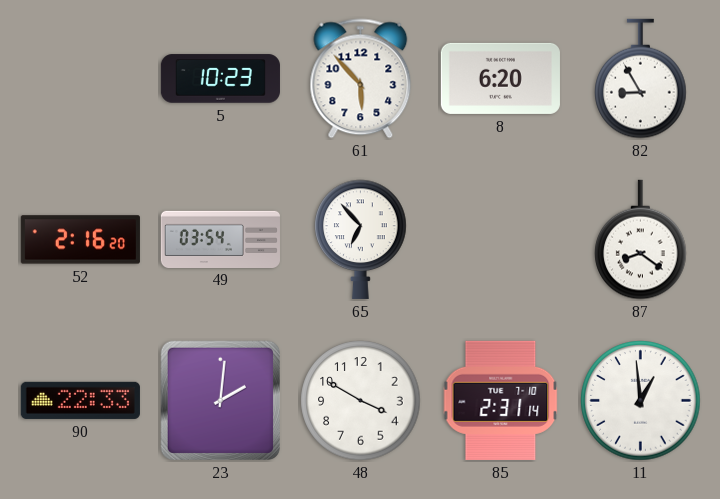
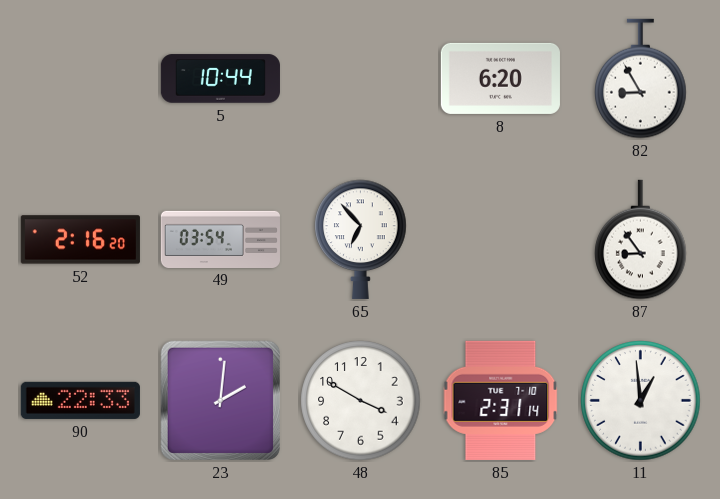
5: 10:23 -> 10:44
61: 5:53 -> none
87: 8:21 -> 8:54
